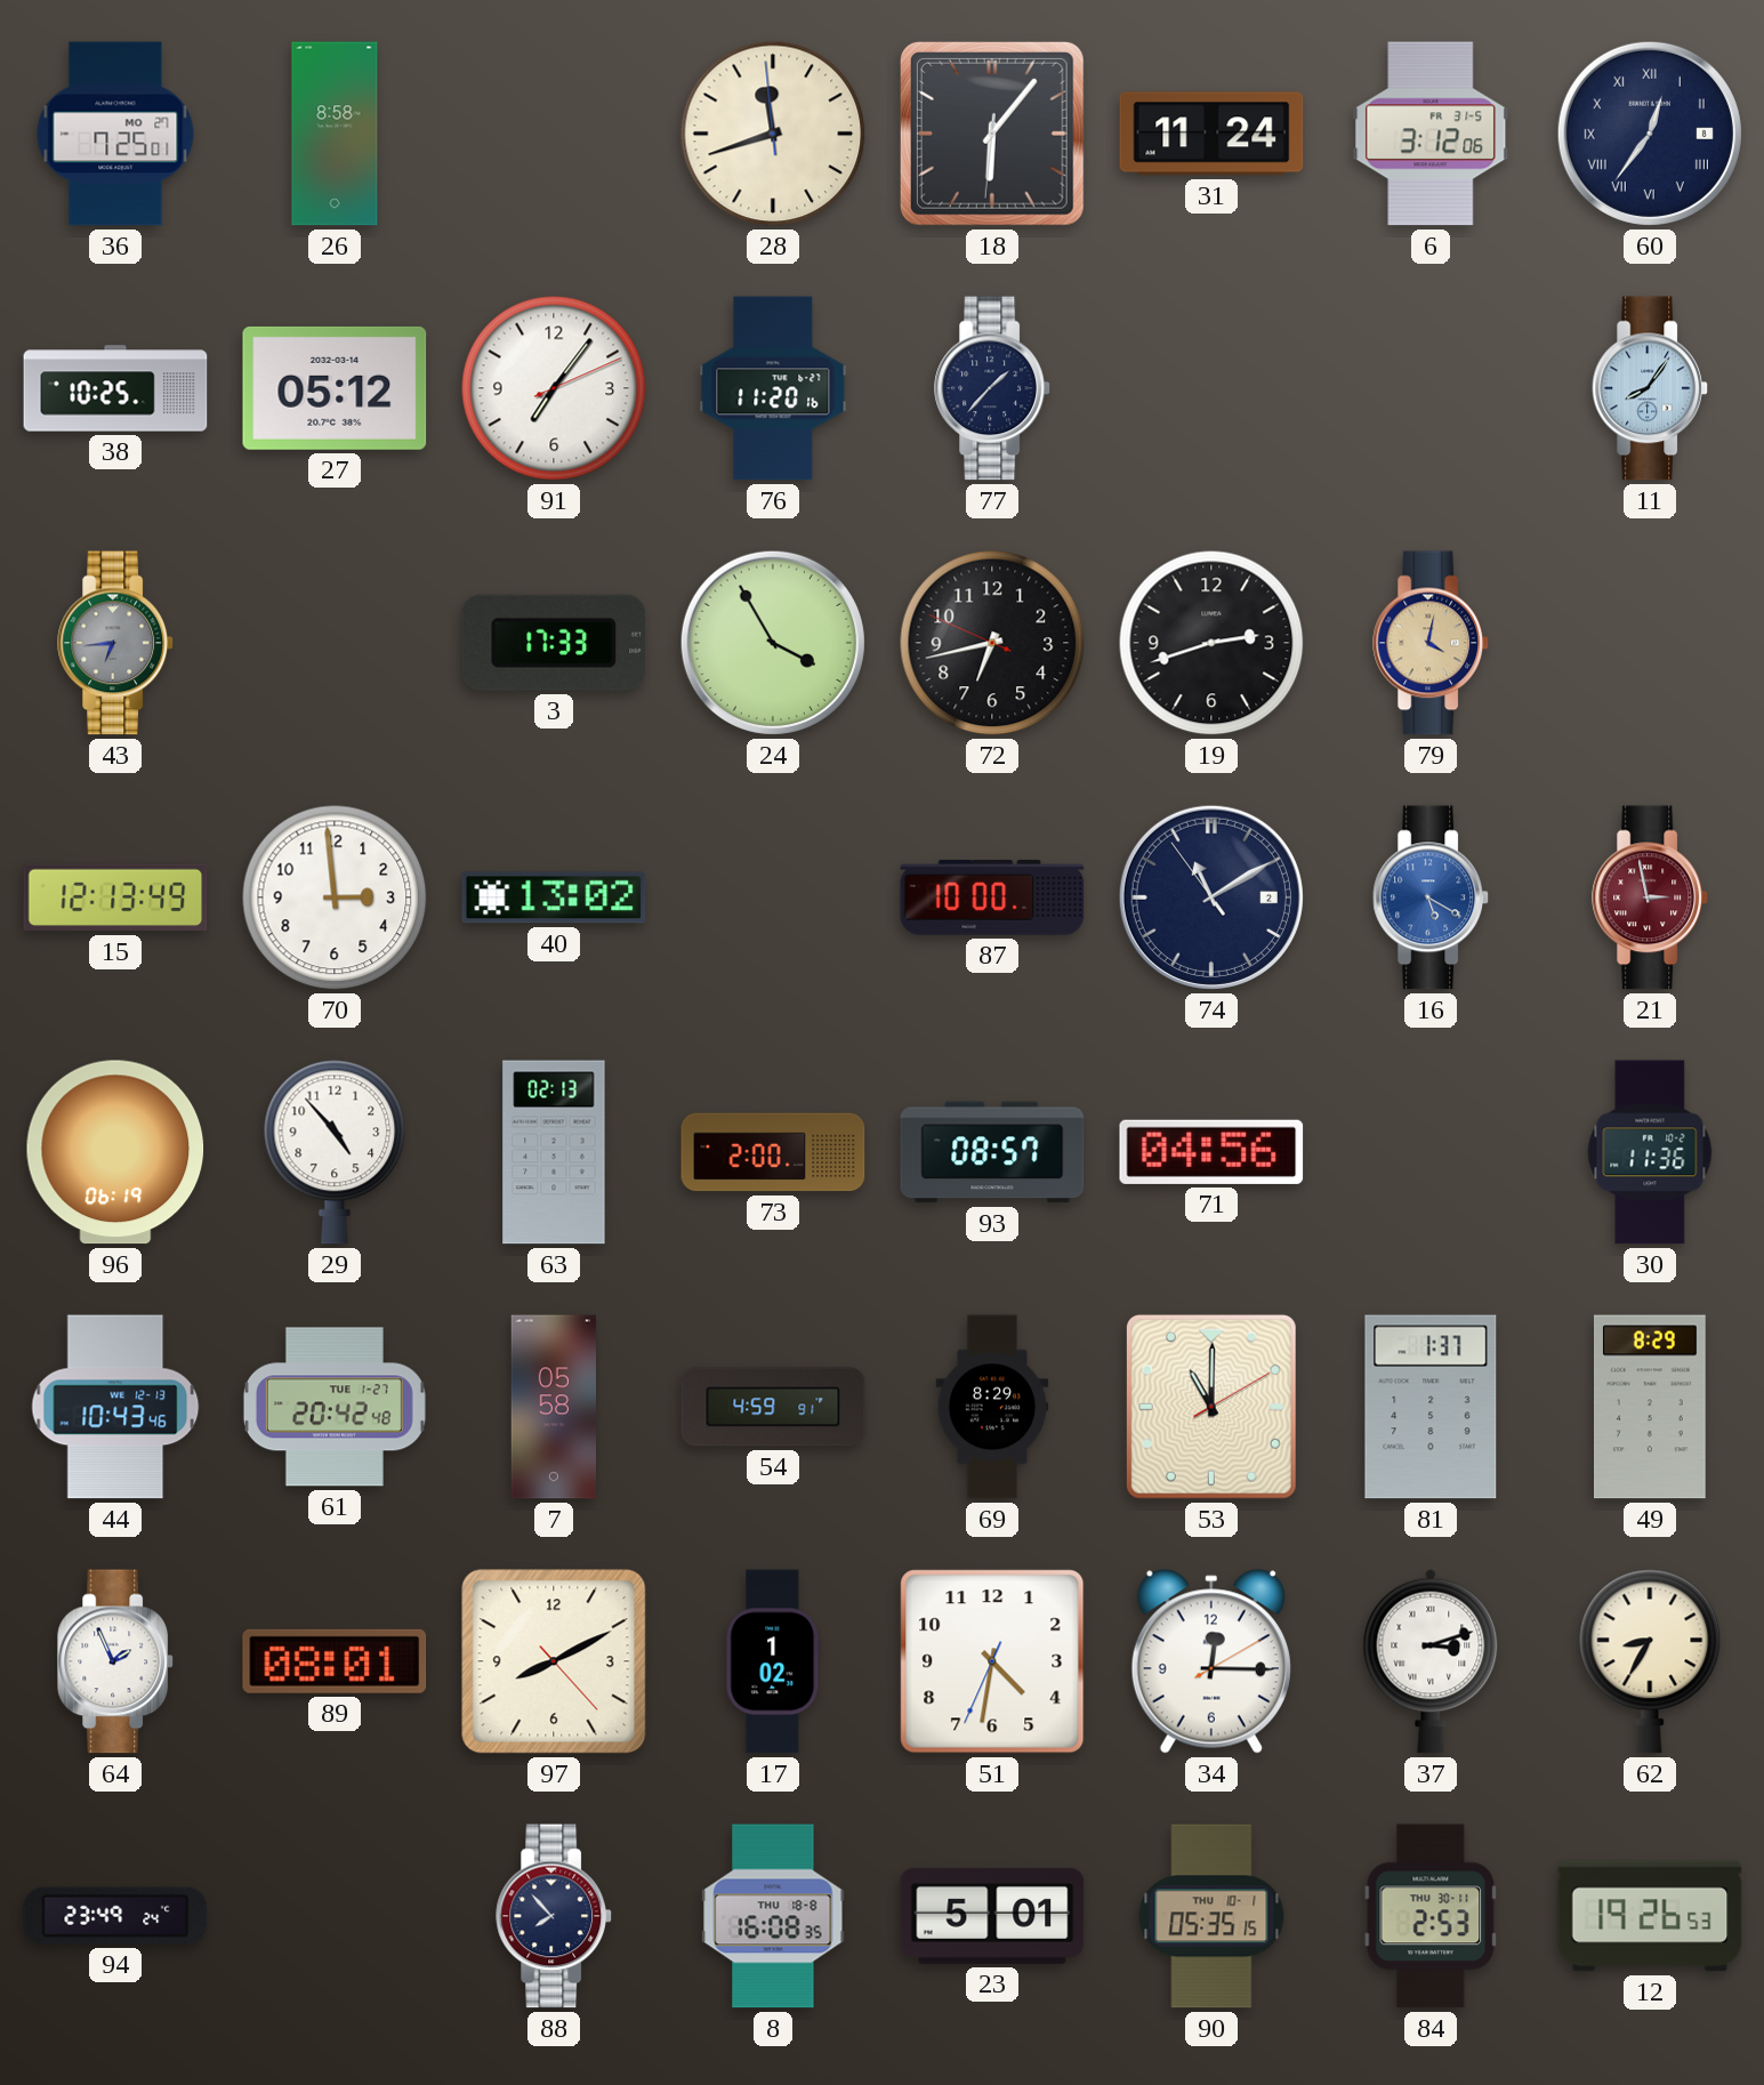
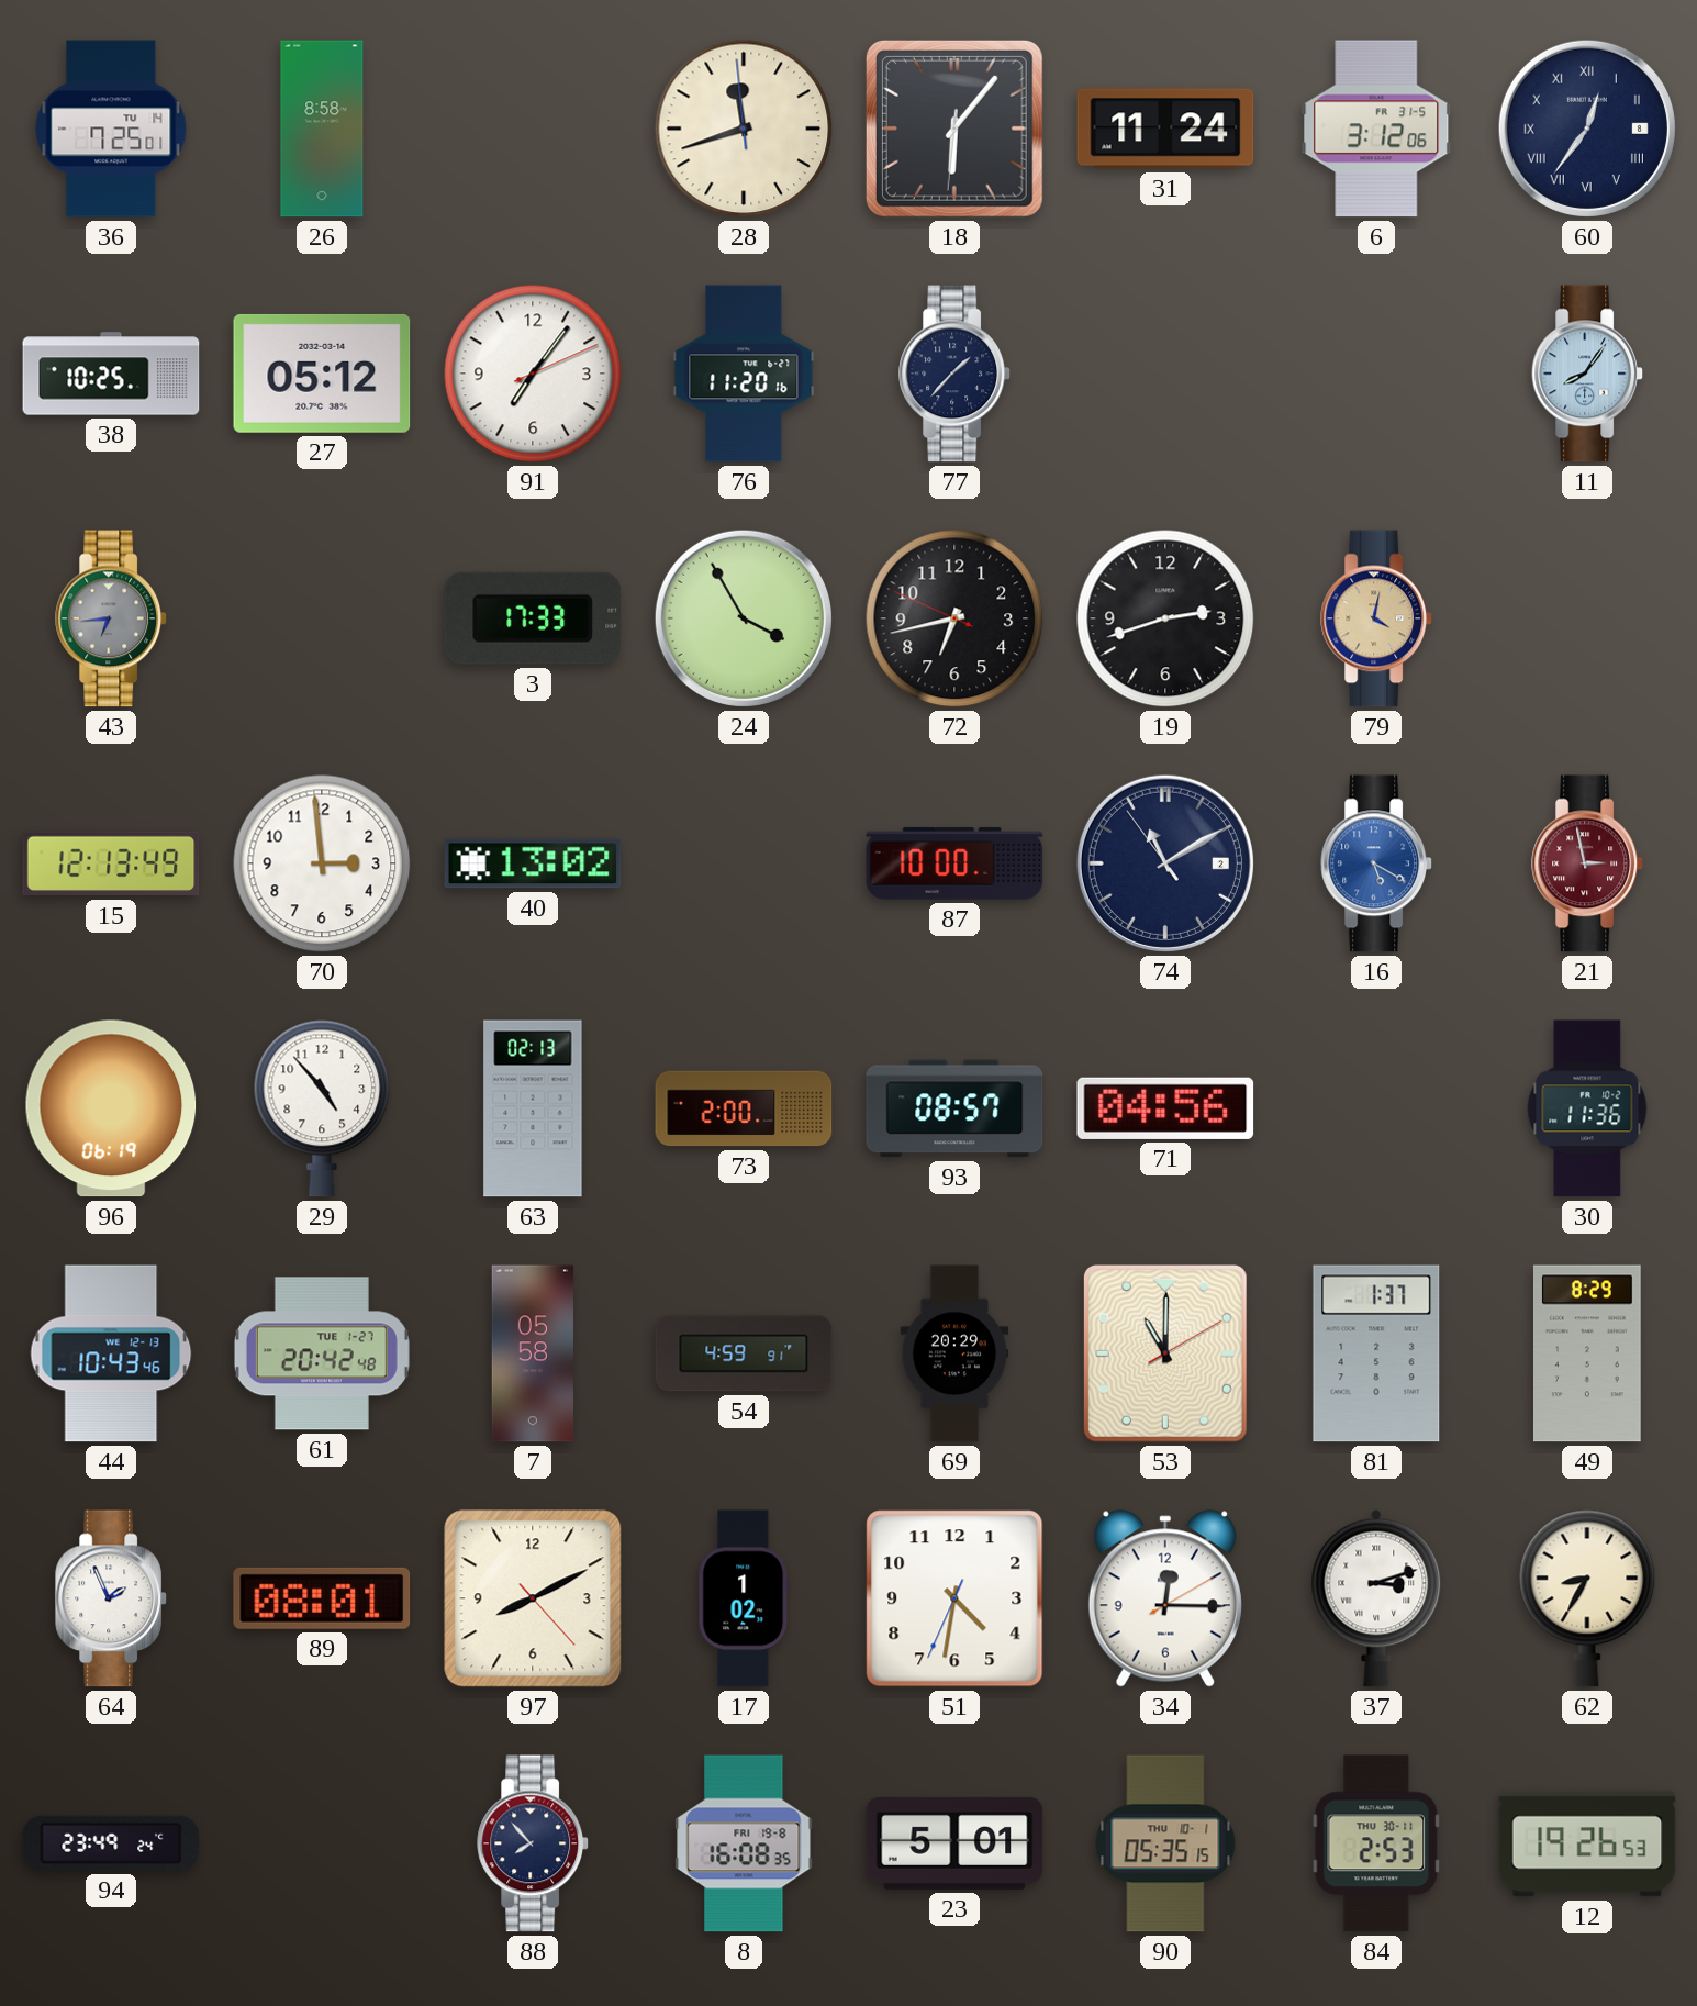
36 date: MO 27 -> TU 14
69: 8:29 -> 20:29
8 date: THU 18-8 -> FRI 19-8
